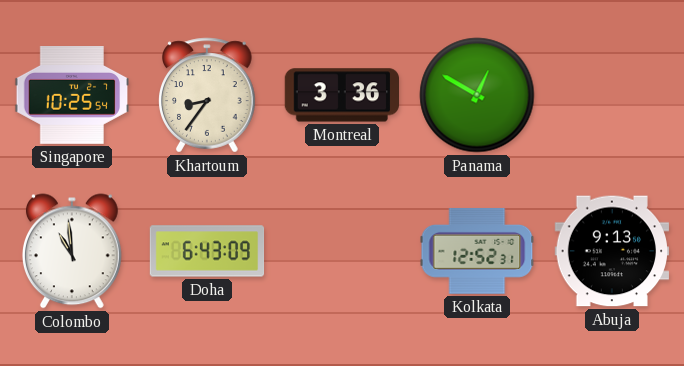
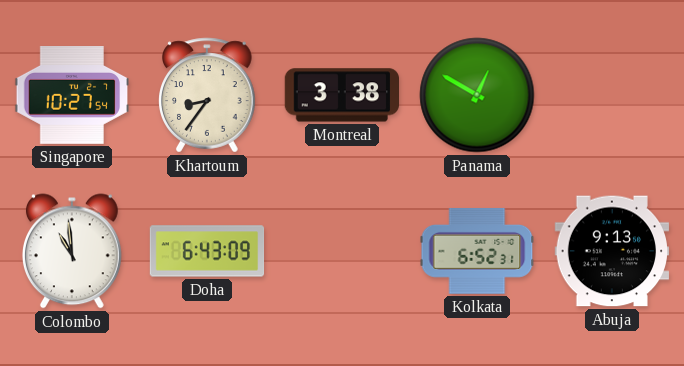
Singapore: 10:25 -> 10:27
Montreal: 3:36 -> 3:38
Kolkata: 12:52 -> 6:52
